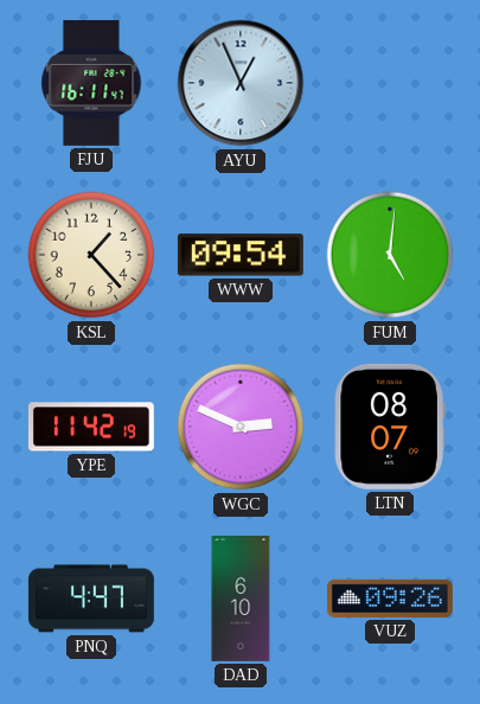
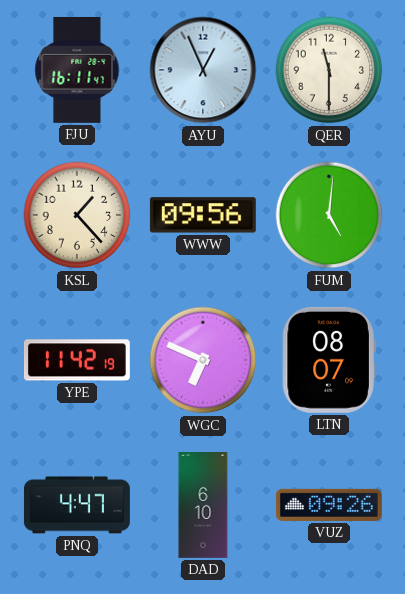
QER: none -> 11:30
WWW: 09:54 -> 09:56
WGC: 2:49 -> 6:49
